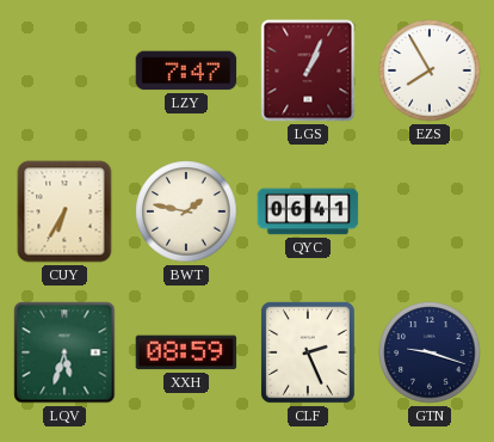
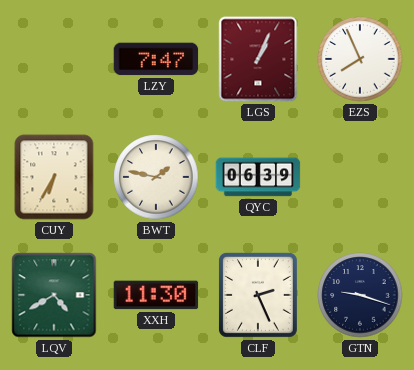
EZS: 7:55 -> 7:56
QYC: 06:41 -> 06:39
LQV: 5:33 -> 4:40
XXH: 08:59 -> 11:30
